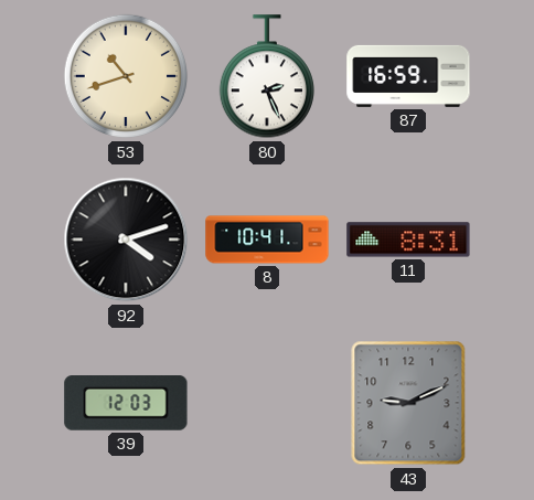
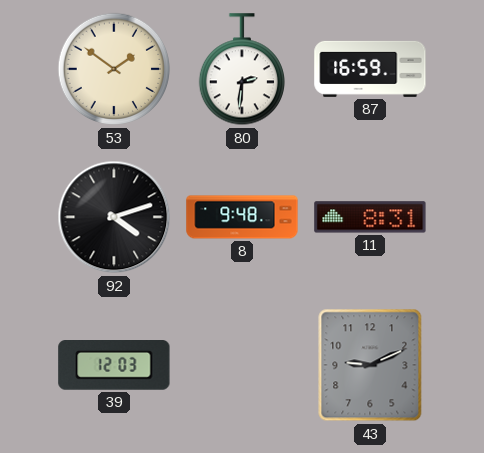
53: 10:42 -> 1:51
80: 2:26 -> 2:31
8: 10:41 -> 9:48
